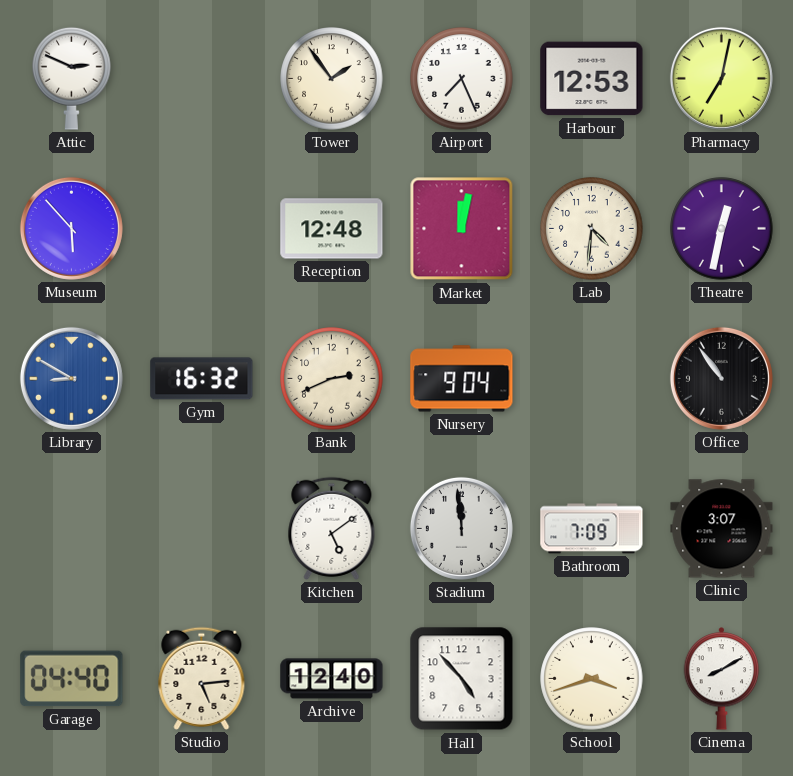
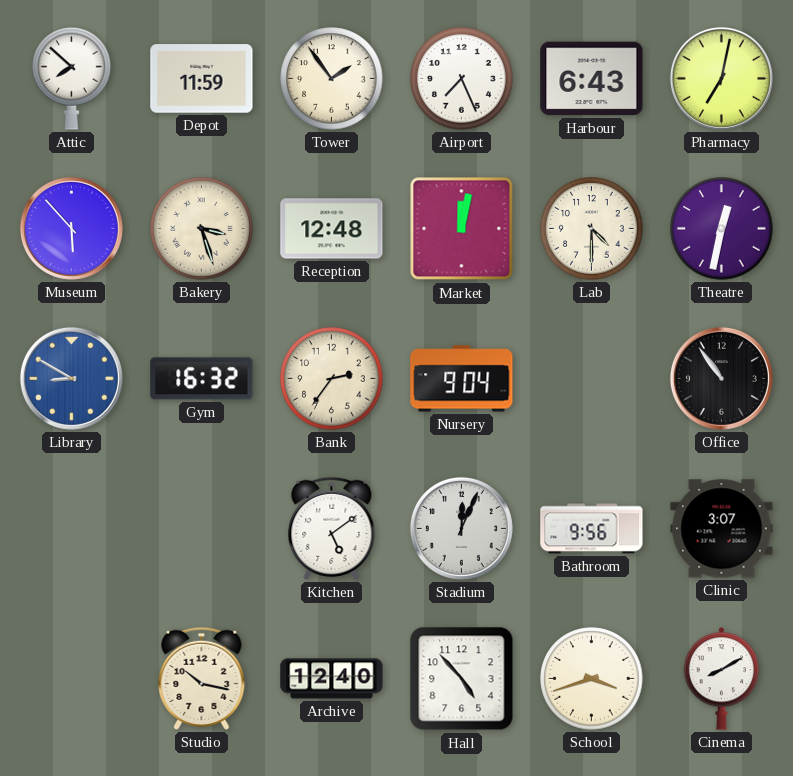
Attic: 2:49 -> 7:52
Depot: none -> 11:59
Harbour: 12:53 -> 6:43
Bakery: none -> 3:27
Lab: 4:31 -> 4:30
Bank: 2:41 -> 2:36
Stadium: 11:59 -> 12:04
Bathroom: 7:09 -> 9:56
Garage: 04:40 -> none
Studio: 5:14 -> 10:17
